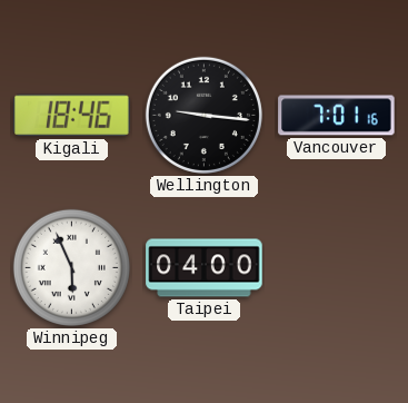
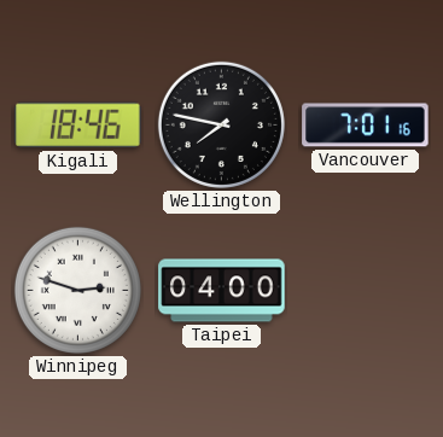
Wellington: 9:16 -> 7:47
Winnipeg: 5:56 -> 2:48
